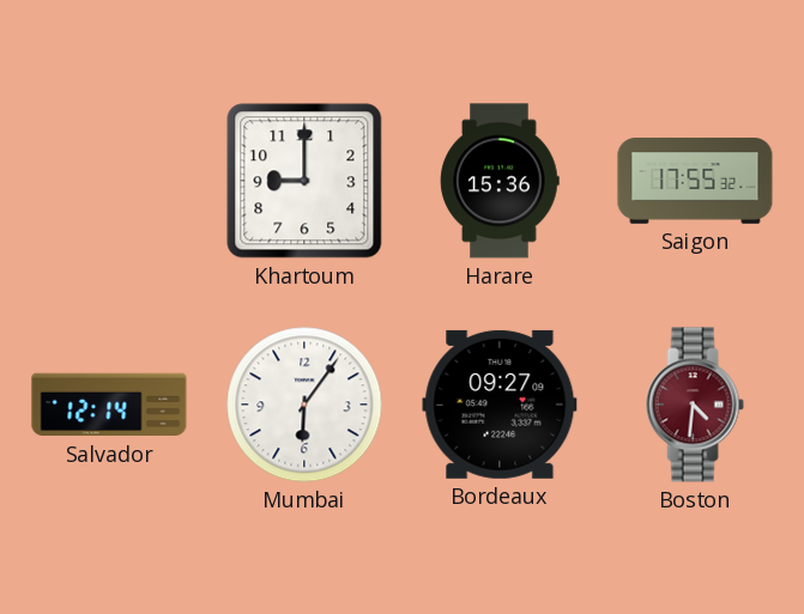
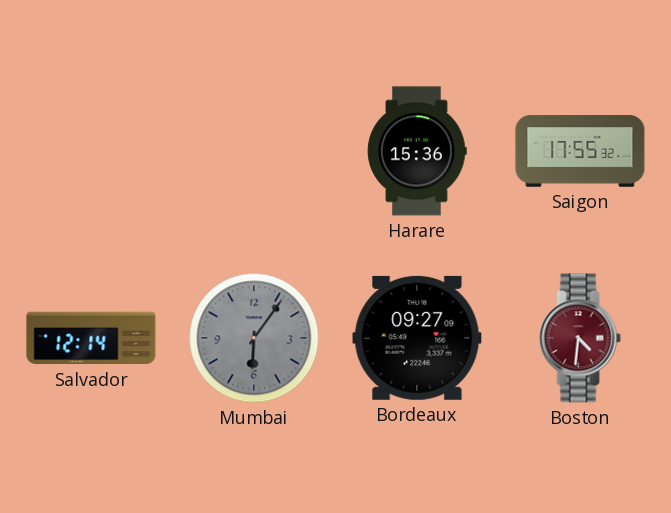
Khartoum: 9:00 -> none
Mumbai dial: white -> grey
